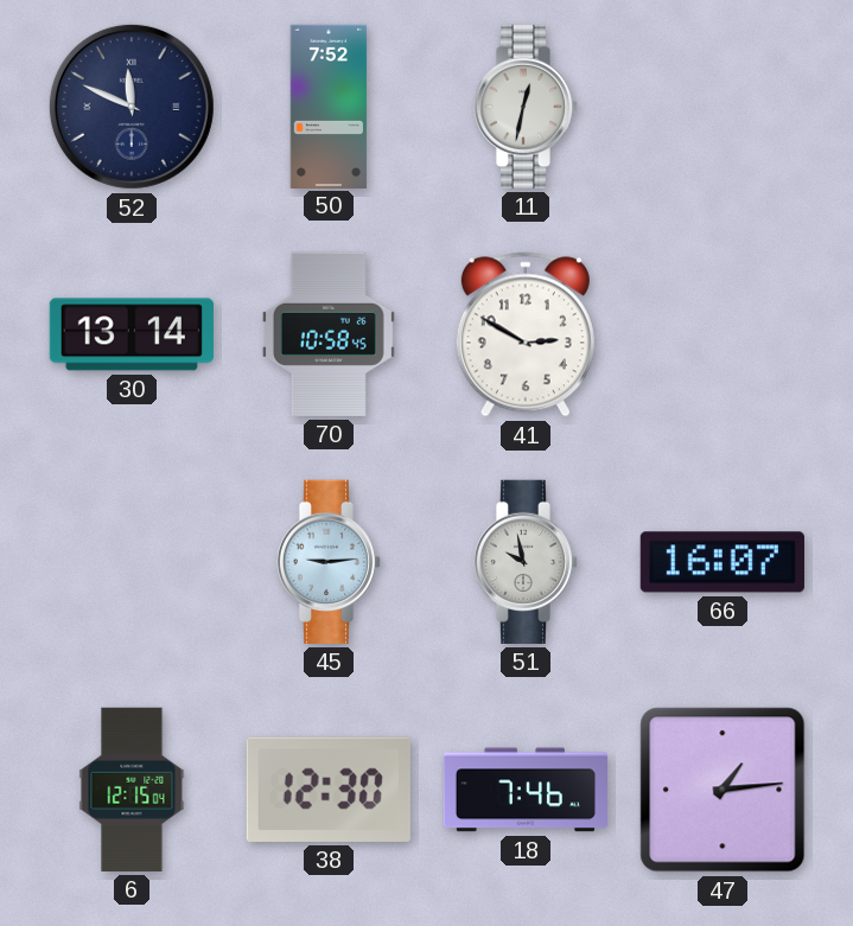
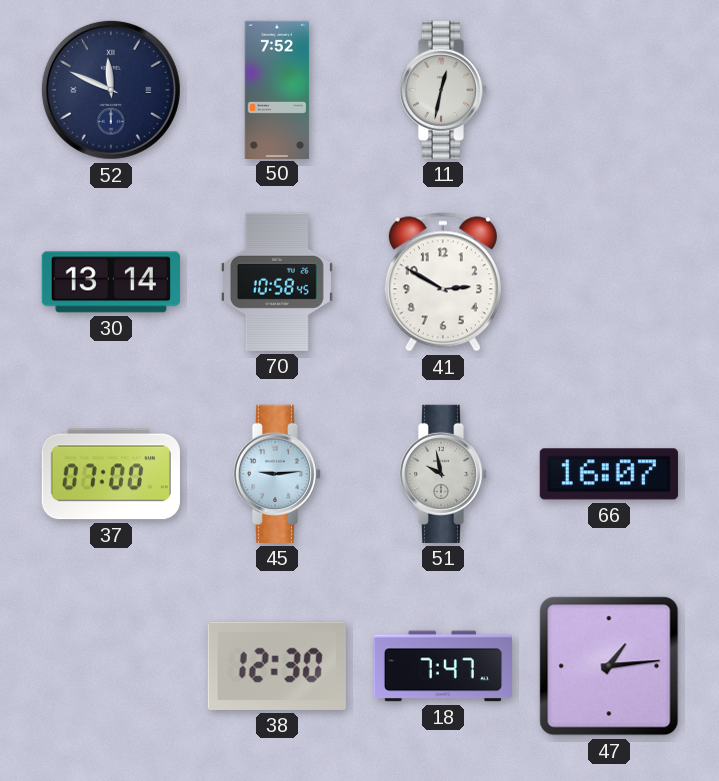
37: none -> 07:00
6: 12:15 -> none
18: 7:46 -> 7:47
